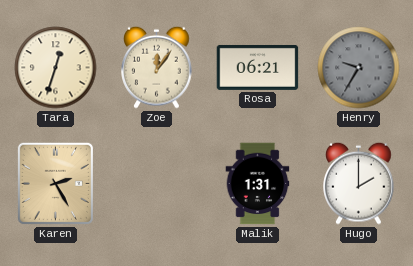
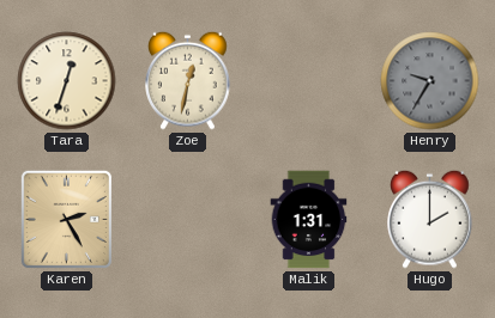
Zoe: 12:06 -> 12:32
Rosa: 06:21 -> none
